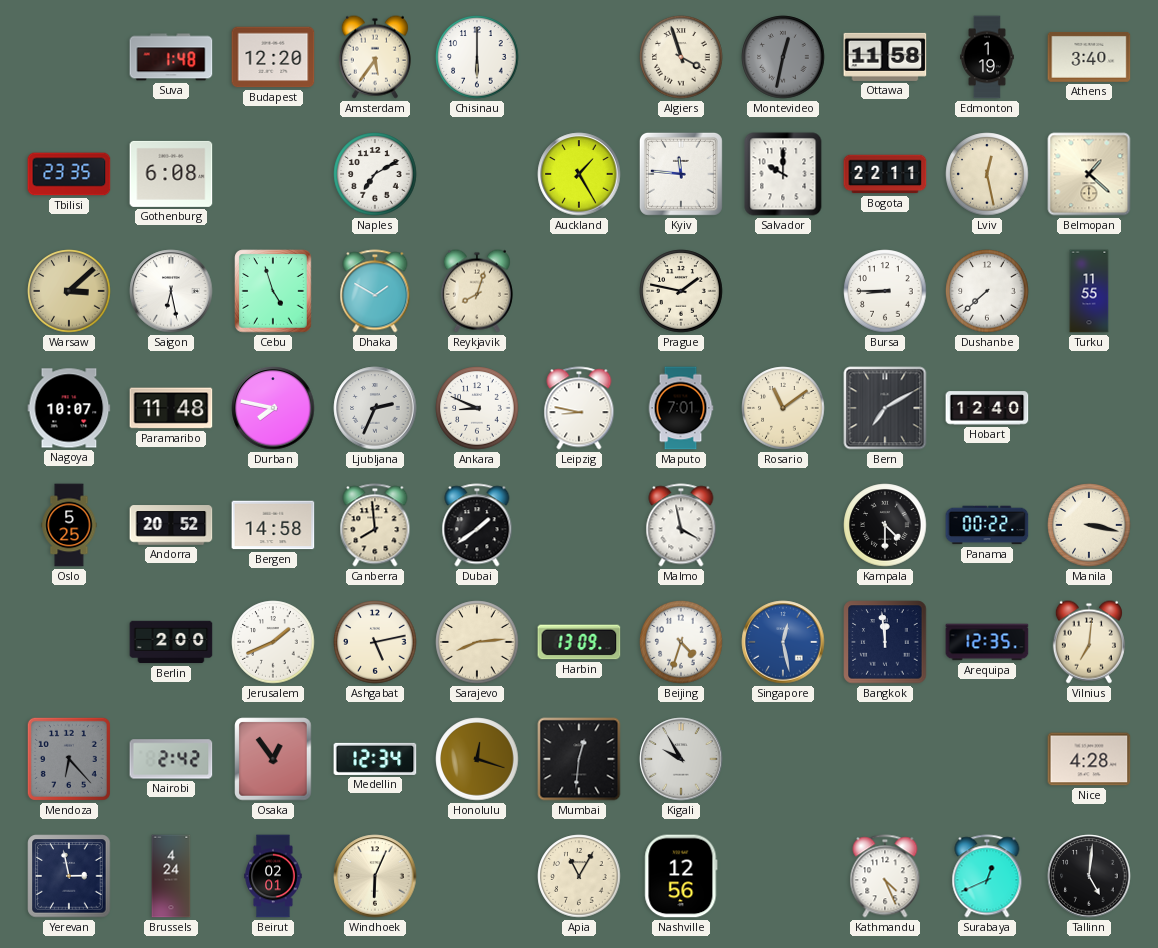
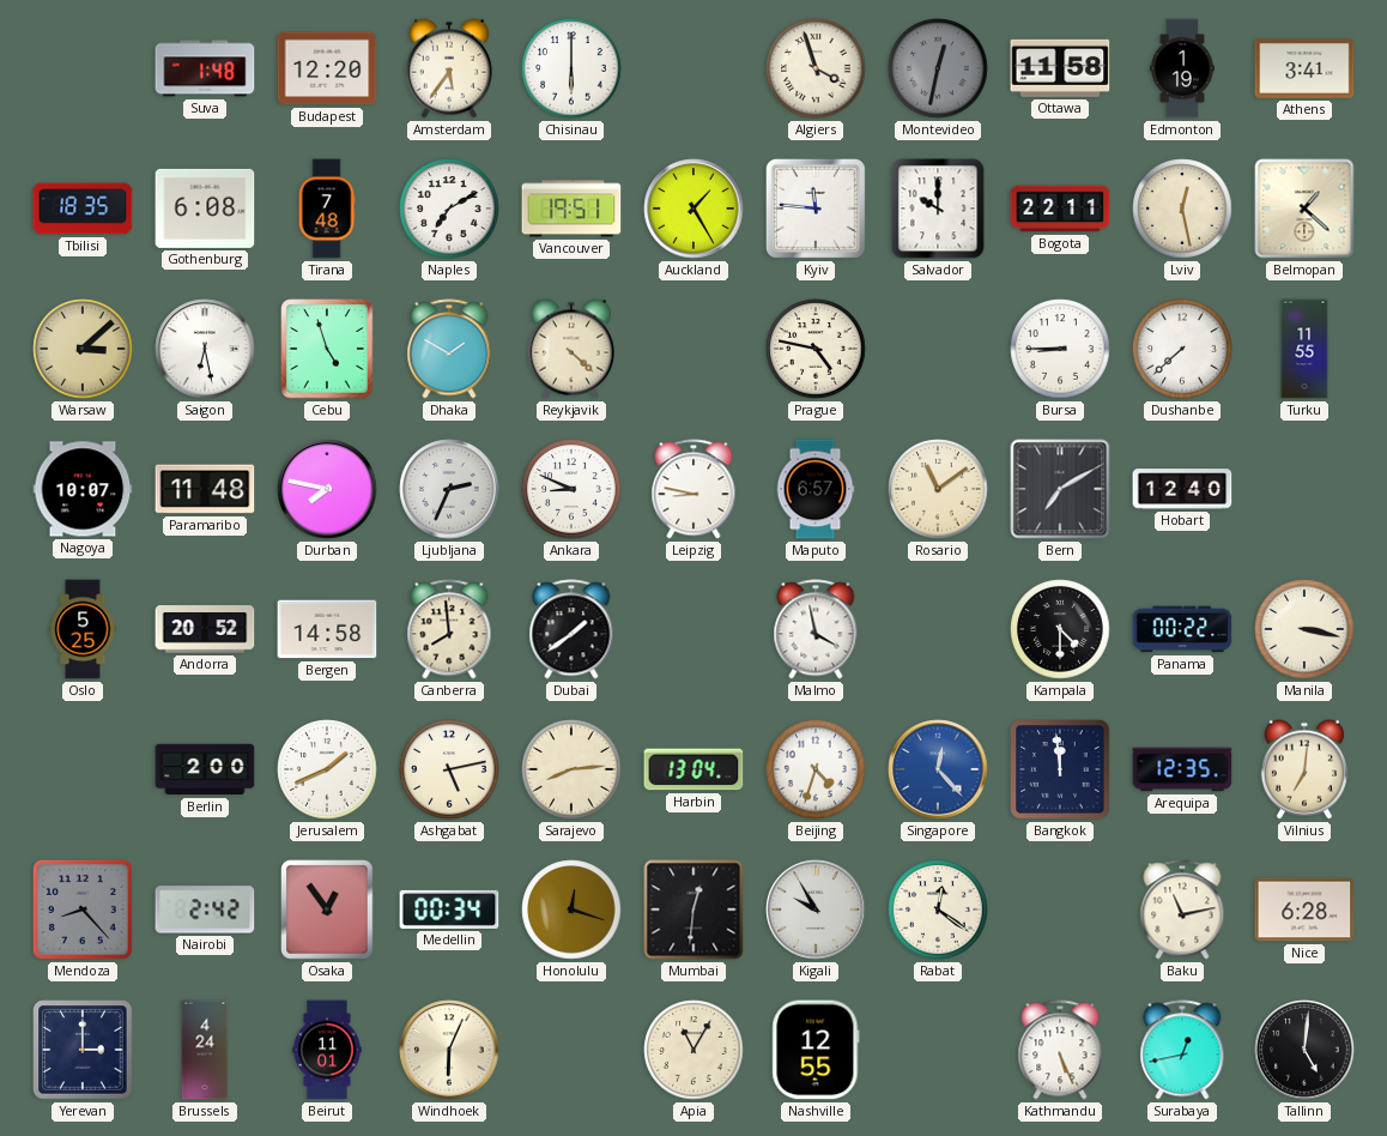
Athens: 3:40 -> 3:41
Tbilisi: 23:35 -> 18:35
Tirana: none -> 7:48
Vancouver: none -> 19:51
Reykjavik: 8:03 -> 4:22
Prague: 1:47 -> 4:47
Maputo: 7:01 -> 6:57
Harbin: 13:09 -> 13:04
Singapore: 12:28 -> 12:23
Mendoza: 6:23 -> 8:23
Medellin: 12:34 -> 00:34
Rabat: none -> 12:21
Baku: none -> 11:13
Nice: 4:28 -> 6:28
Yerevan: 2:58 -> 3:00
Beirut: 02:01 -> 11:01
Nashville: 12:56 -> 12:55
Kathmandu: 4:26 -> 5:26
Surabaya: 12:41 -> 12:43
